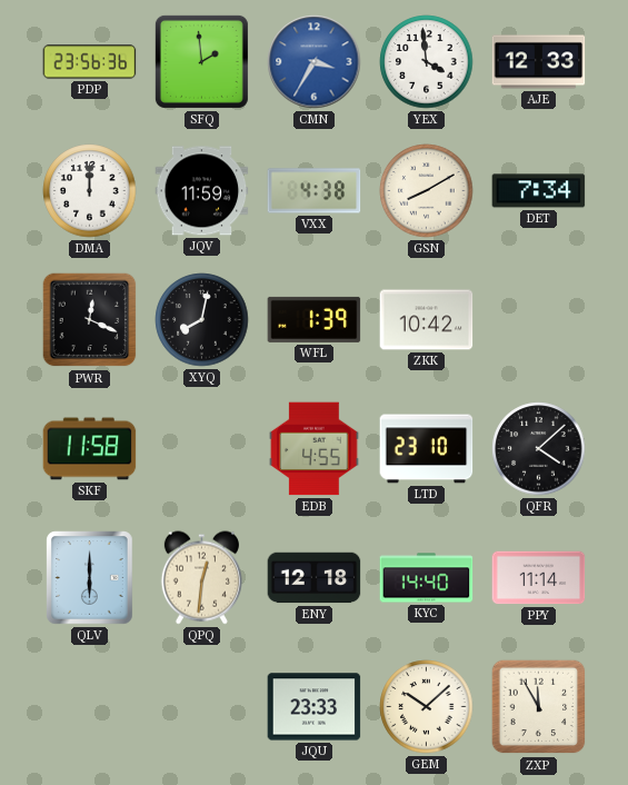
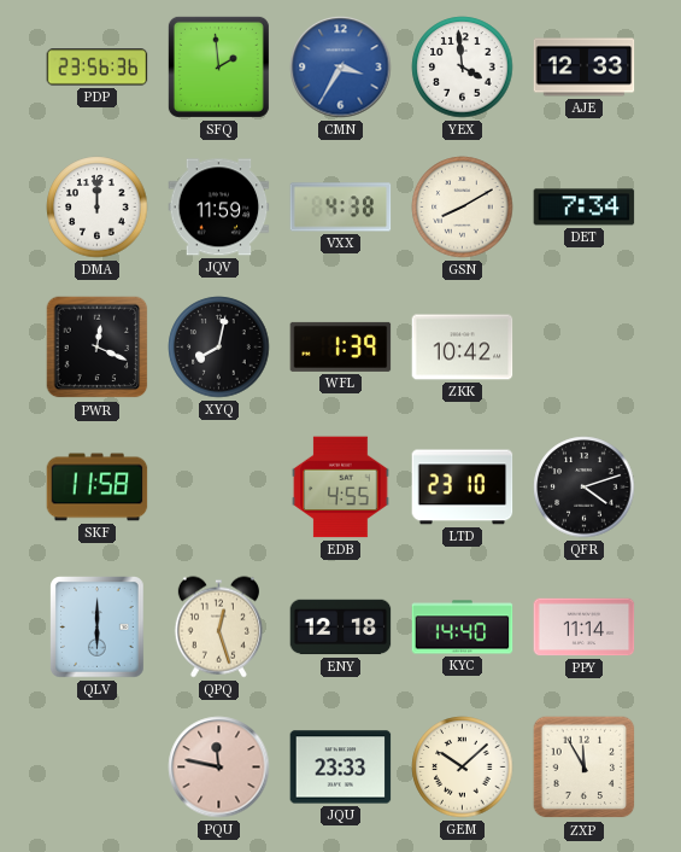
QFR: 4:08 -> 4:12
QPQ: 12:31 -> 12:27
PQU: none -> 11:47
